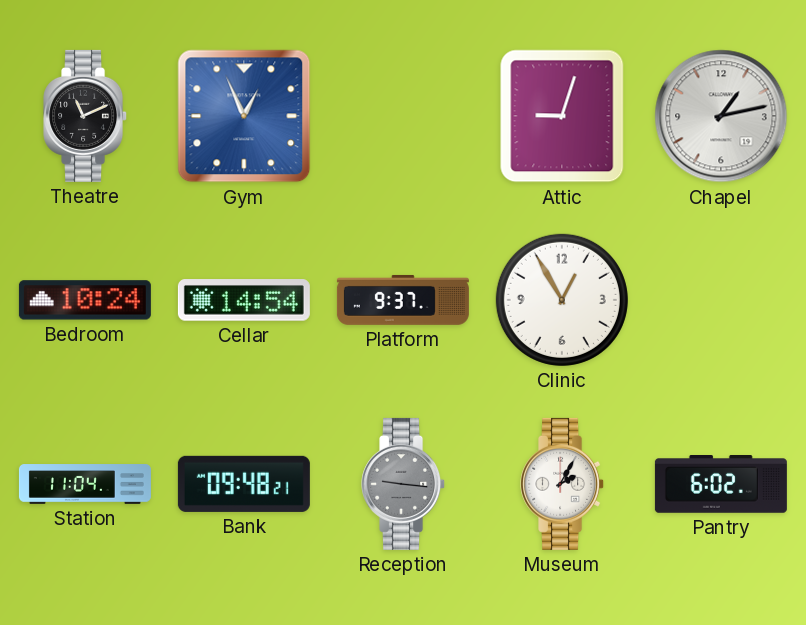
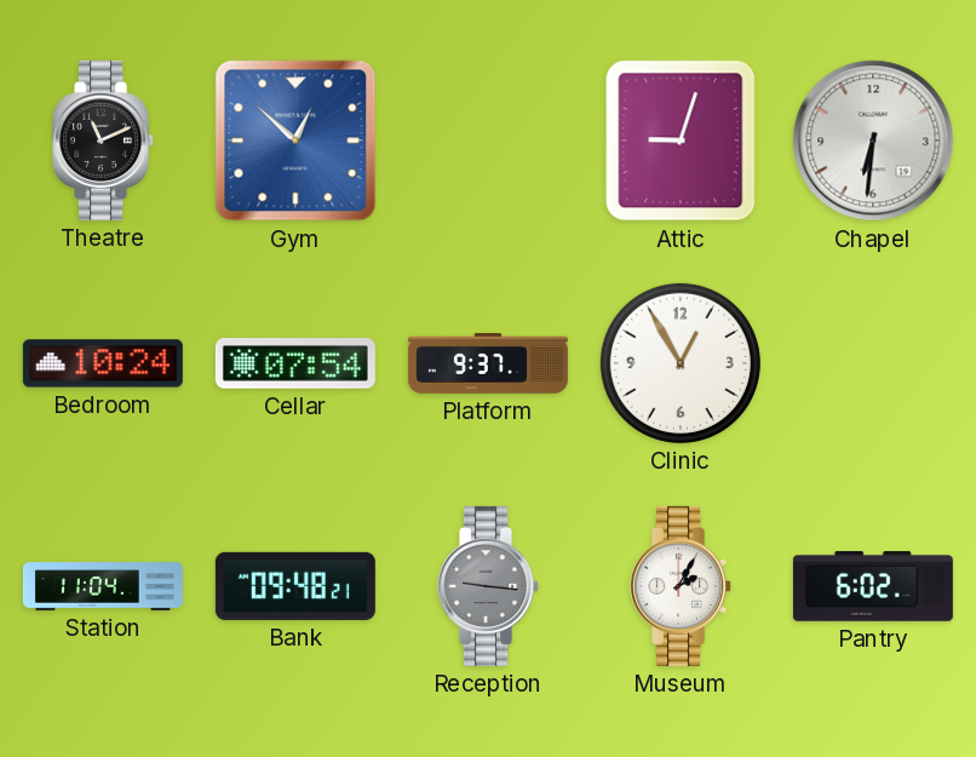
Gym: 12:56 -> 12:52
Chapel: 1:13 -> 6:31
Cellar: 14:54 -> 07:54
